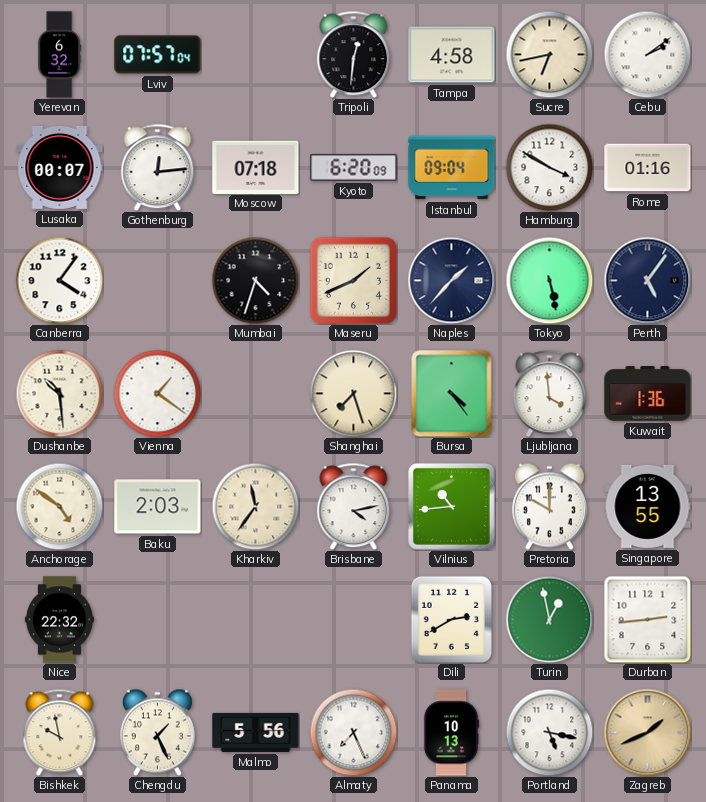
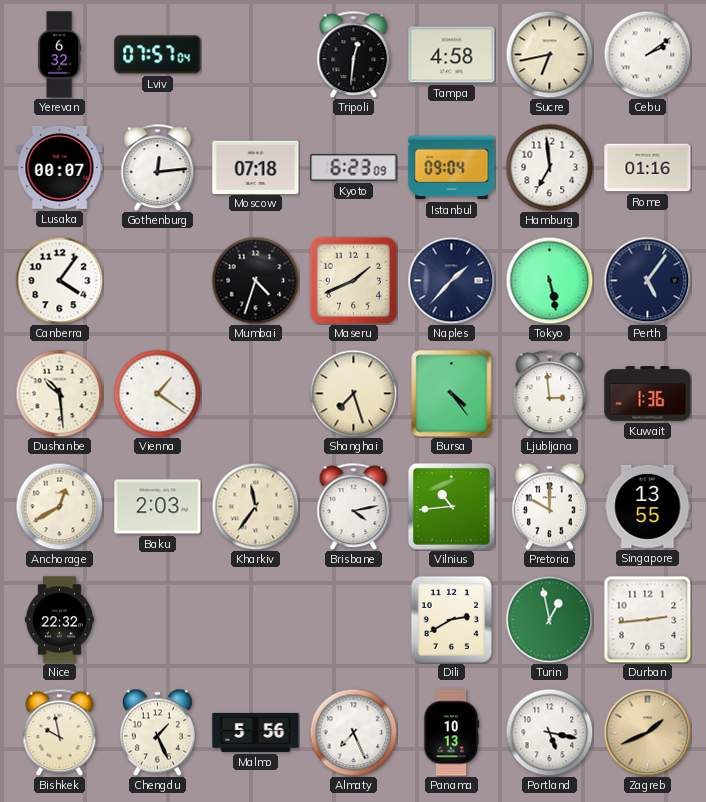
Kyoto: 6:20 -> 6:23
Hamburg: 3:50 -> 6:59
Ljubljana: 3:59 -> 2:59
Anchorage: 4:51 -> 12:40
